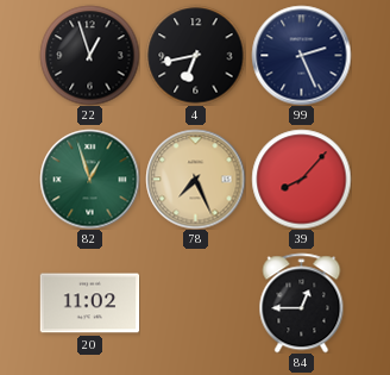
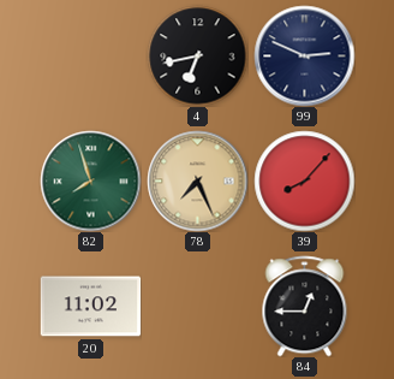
22: 12:57 -> none
99: 2:26 -> 2:49
82: 12:57 -> 7:57
